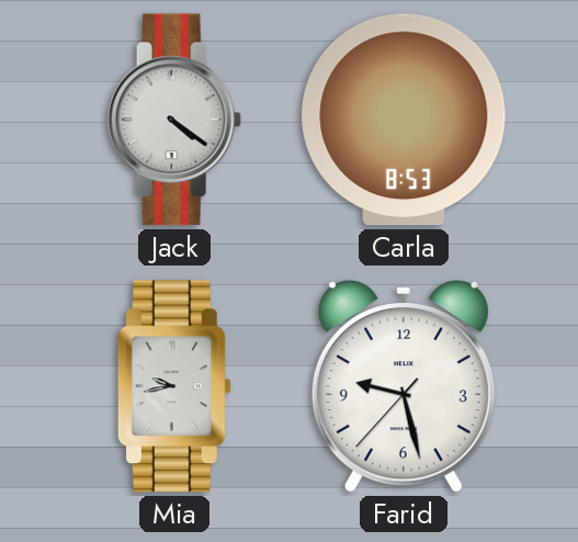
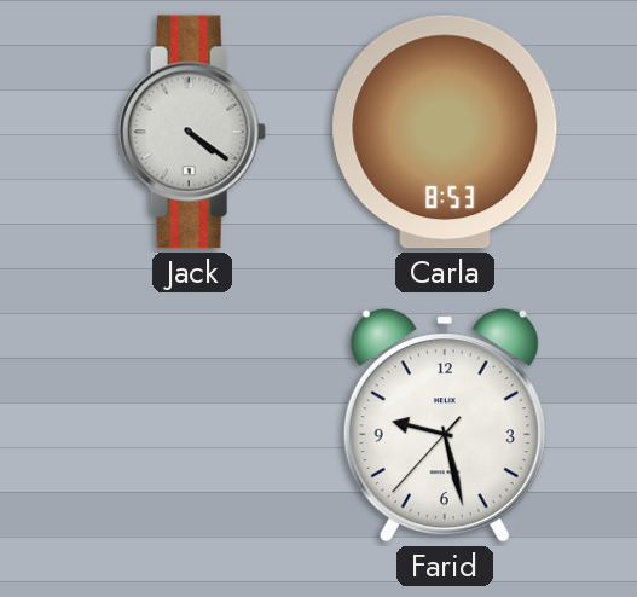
Mia: 9:43 -> none
